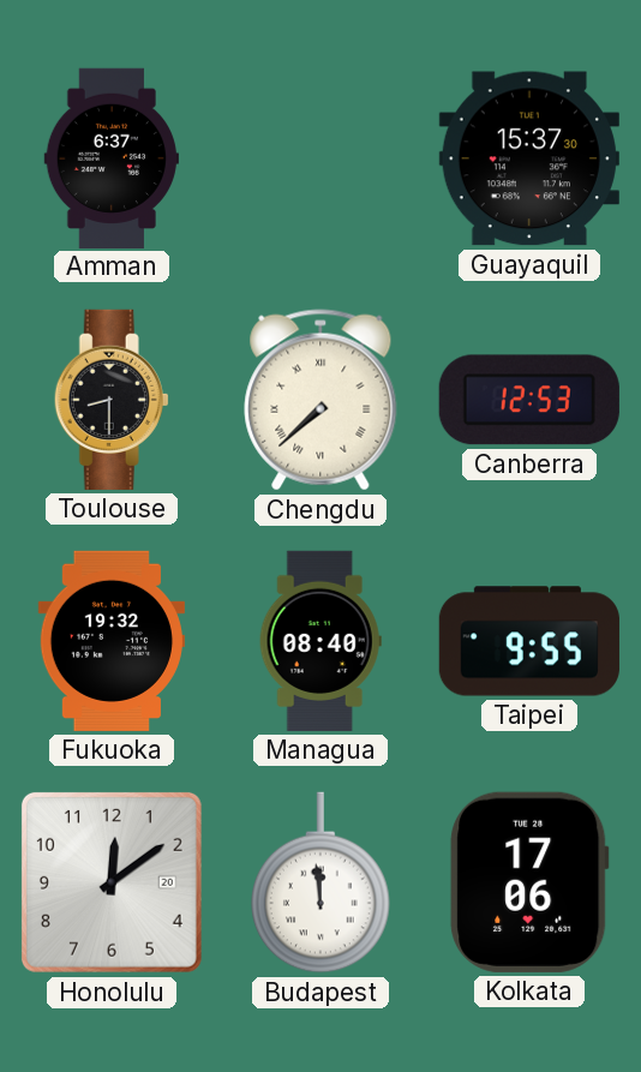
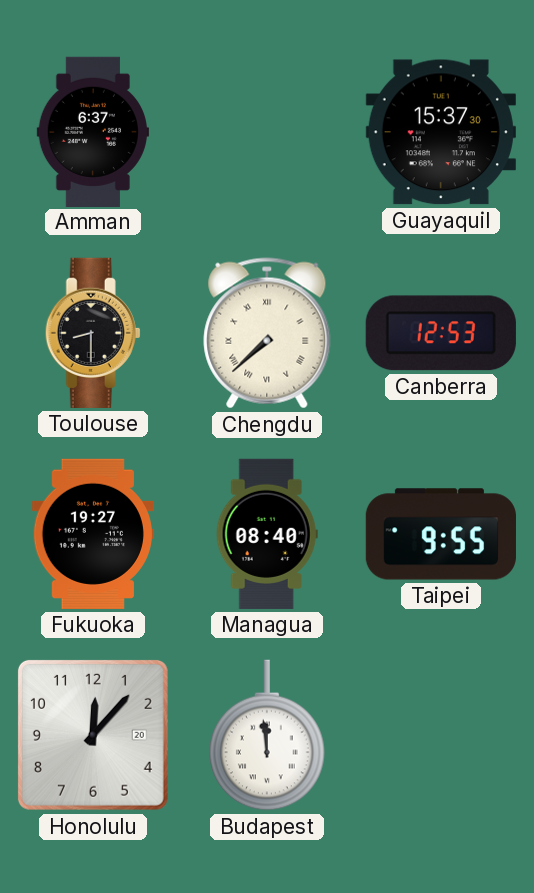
Fukuoka: 19:32 -> 19:27
Honolulu: 12:09 -> 12:07
Kolkata: 17:06 -> none
